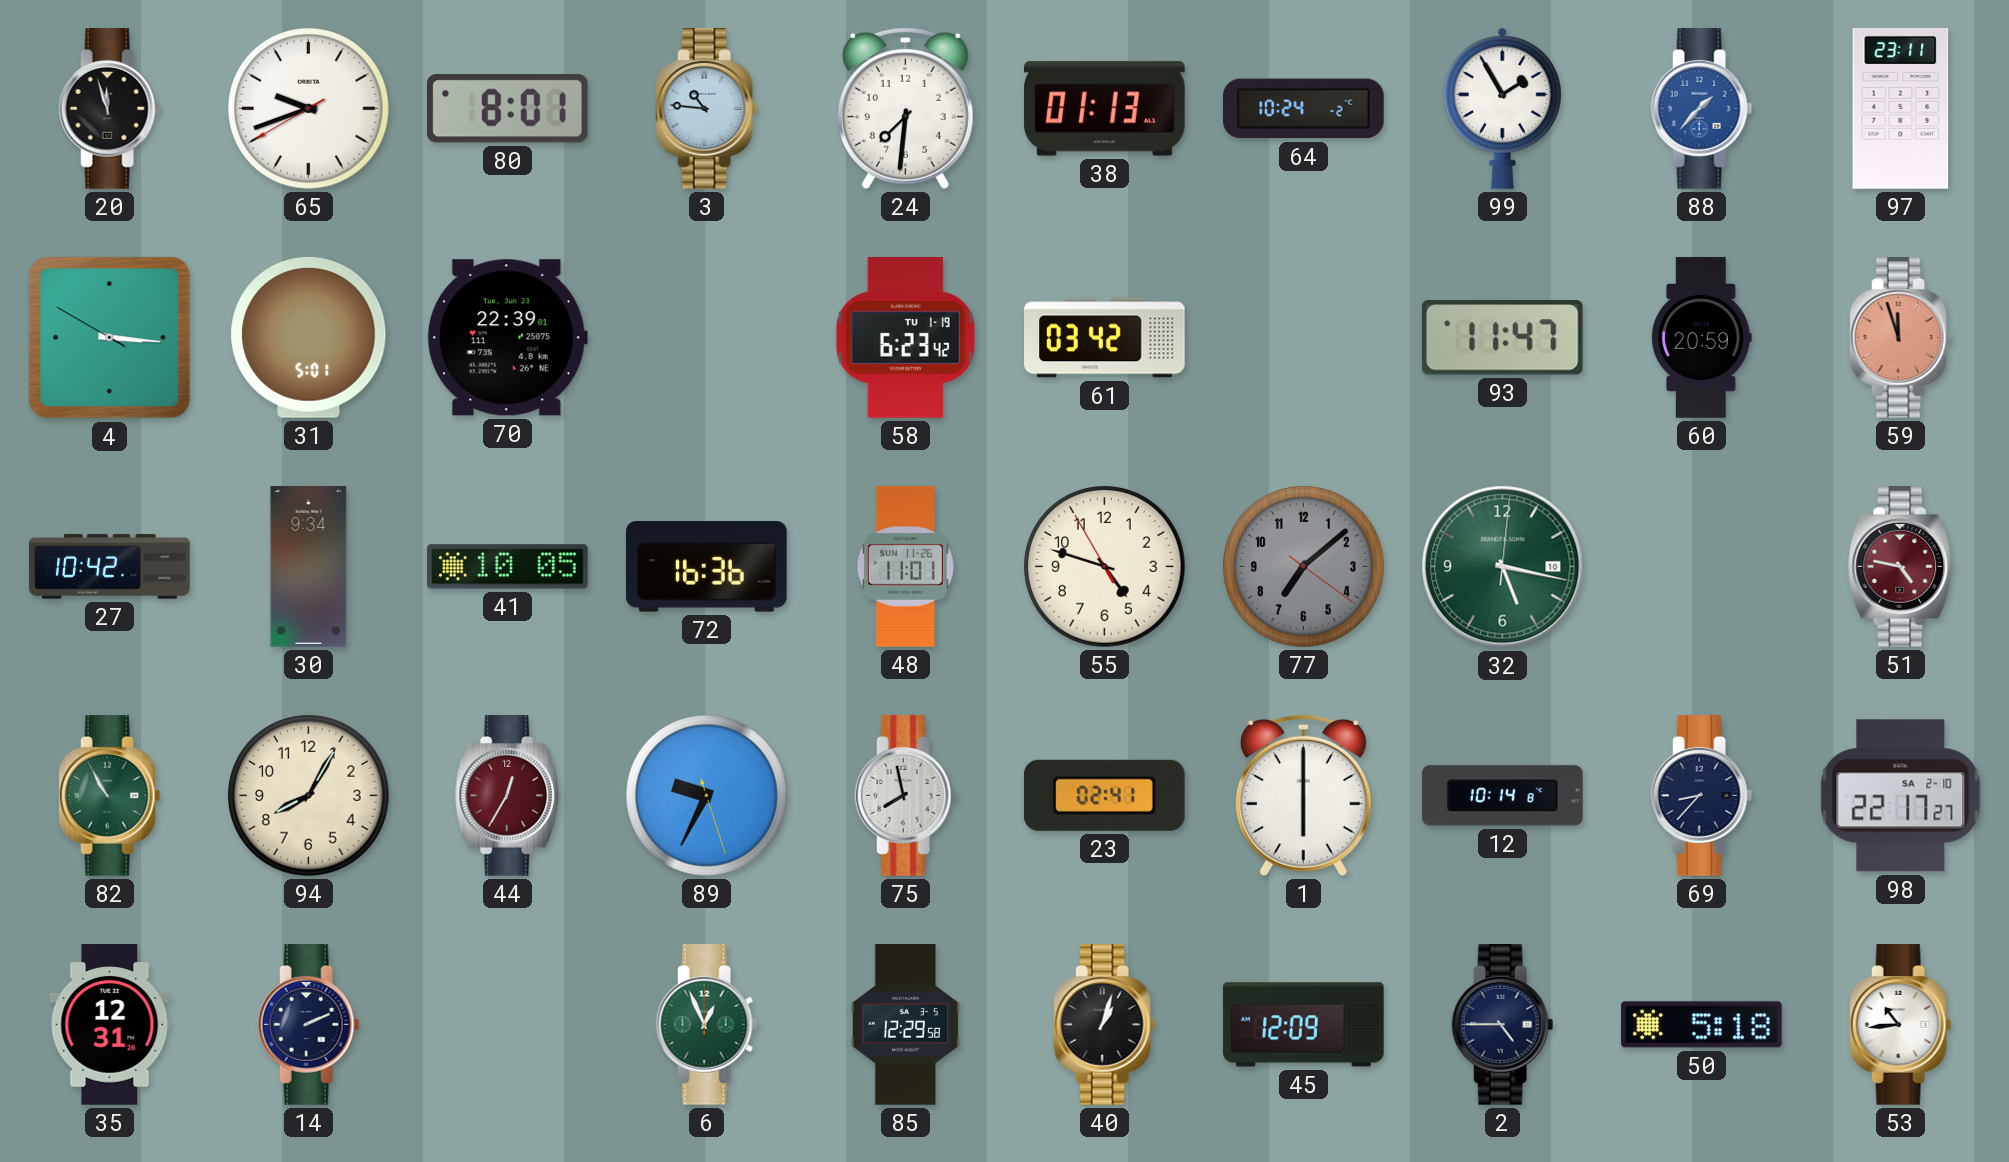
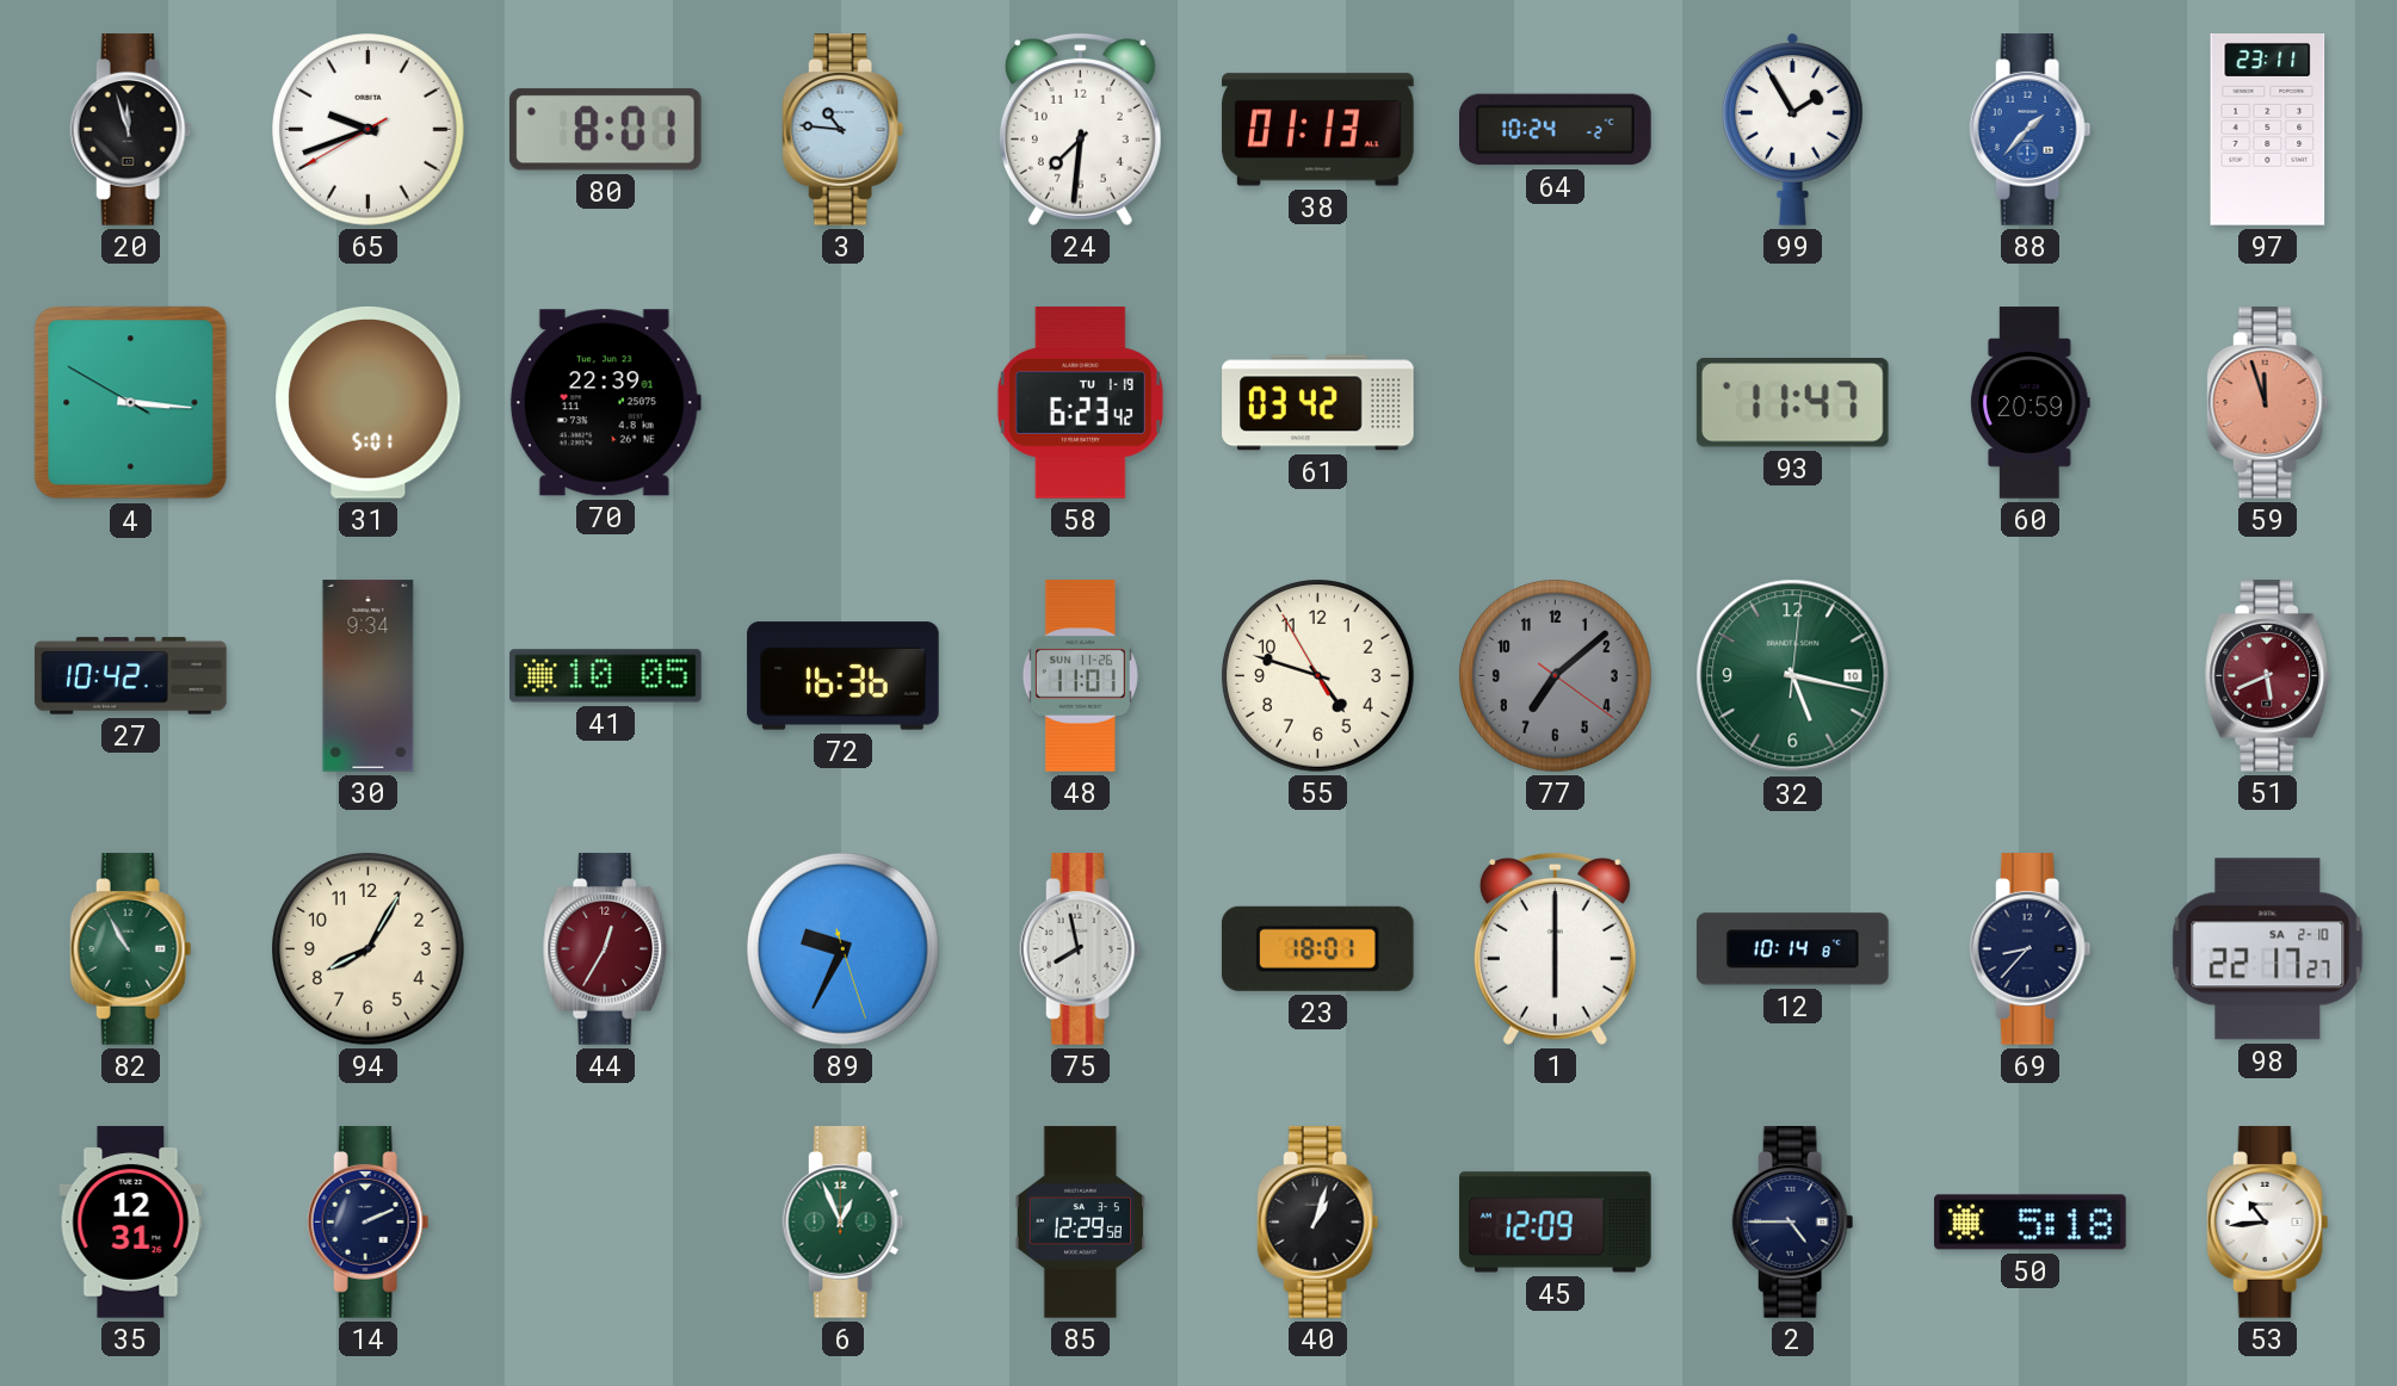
51: 4:47 -> 5:41
23: 02:41 -> 18:01
